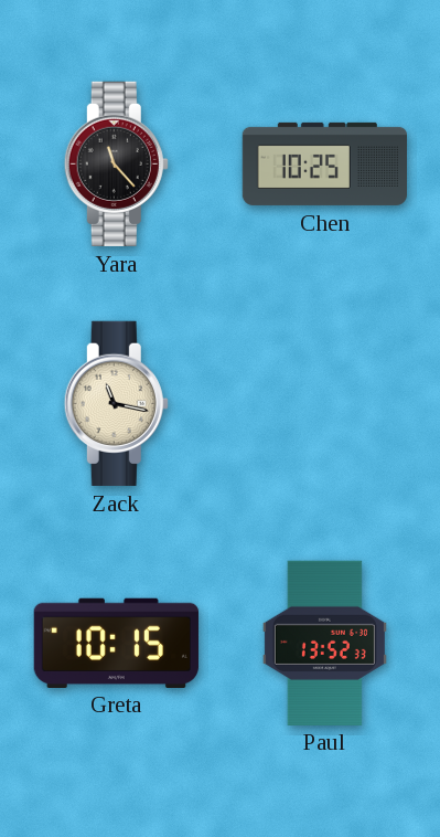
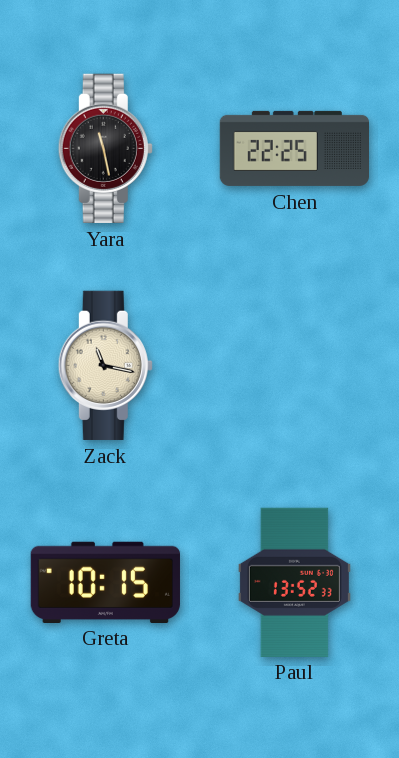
Yara: 11:23 -> 11:28
Chen: 10:25 -> 22:25
